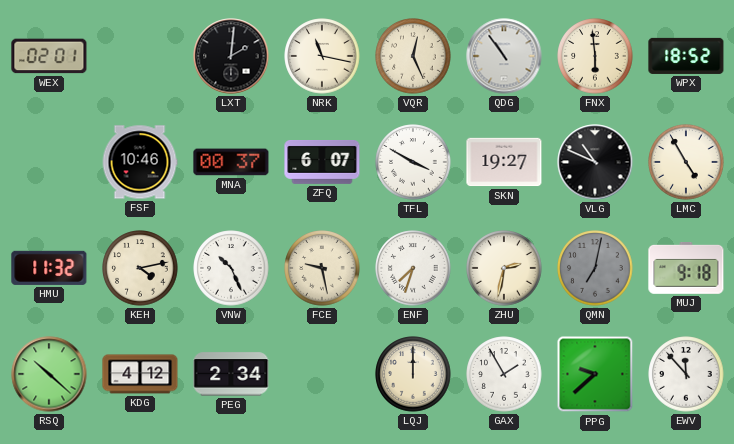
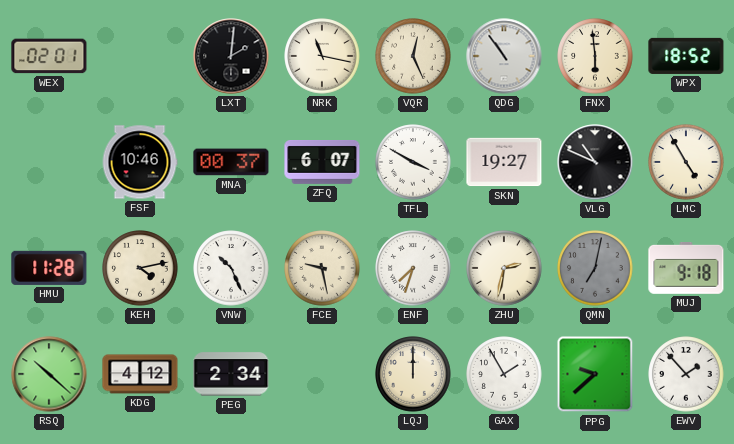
HMU: 11:32 -> 11:28
EWV: 11:53 -> 1:53
